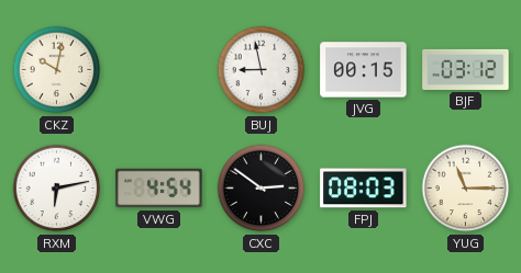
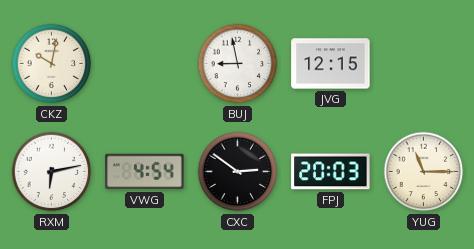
JVG: 00:15 -> 12:15
BJF: 03:12 -> none
FPJ: 08:03 -> 20:03
